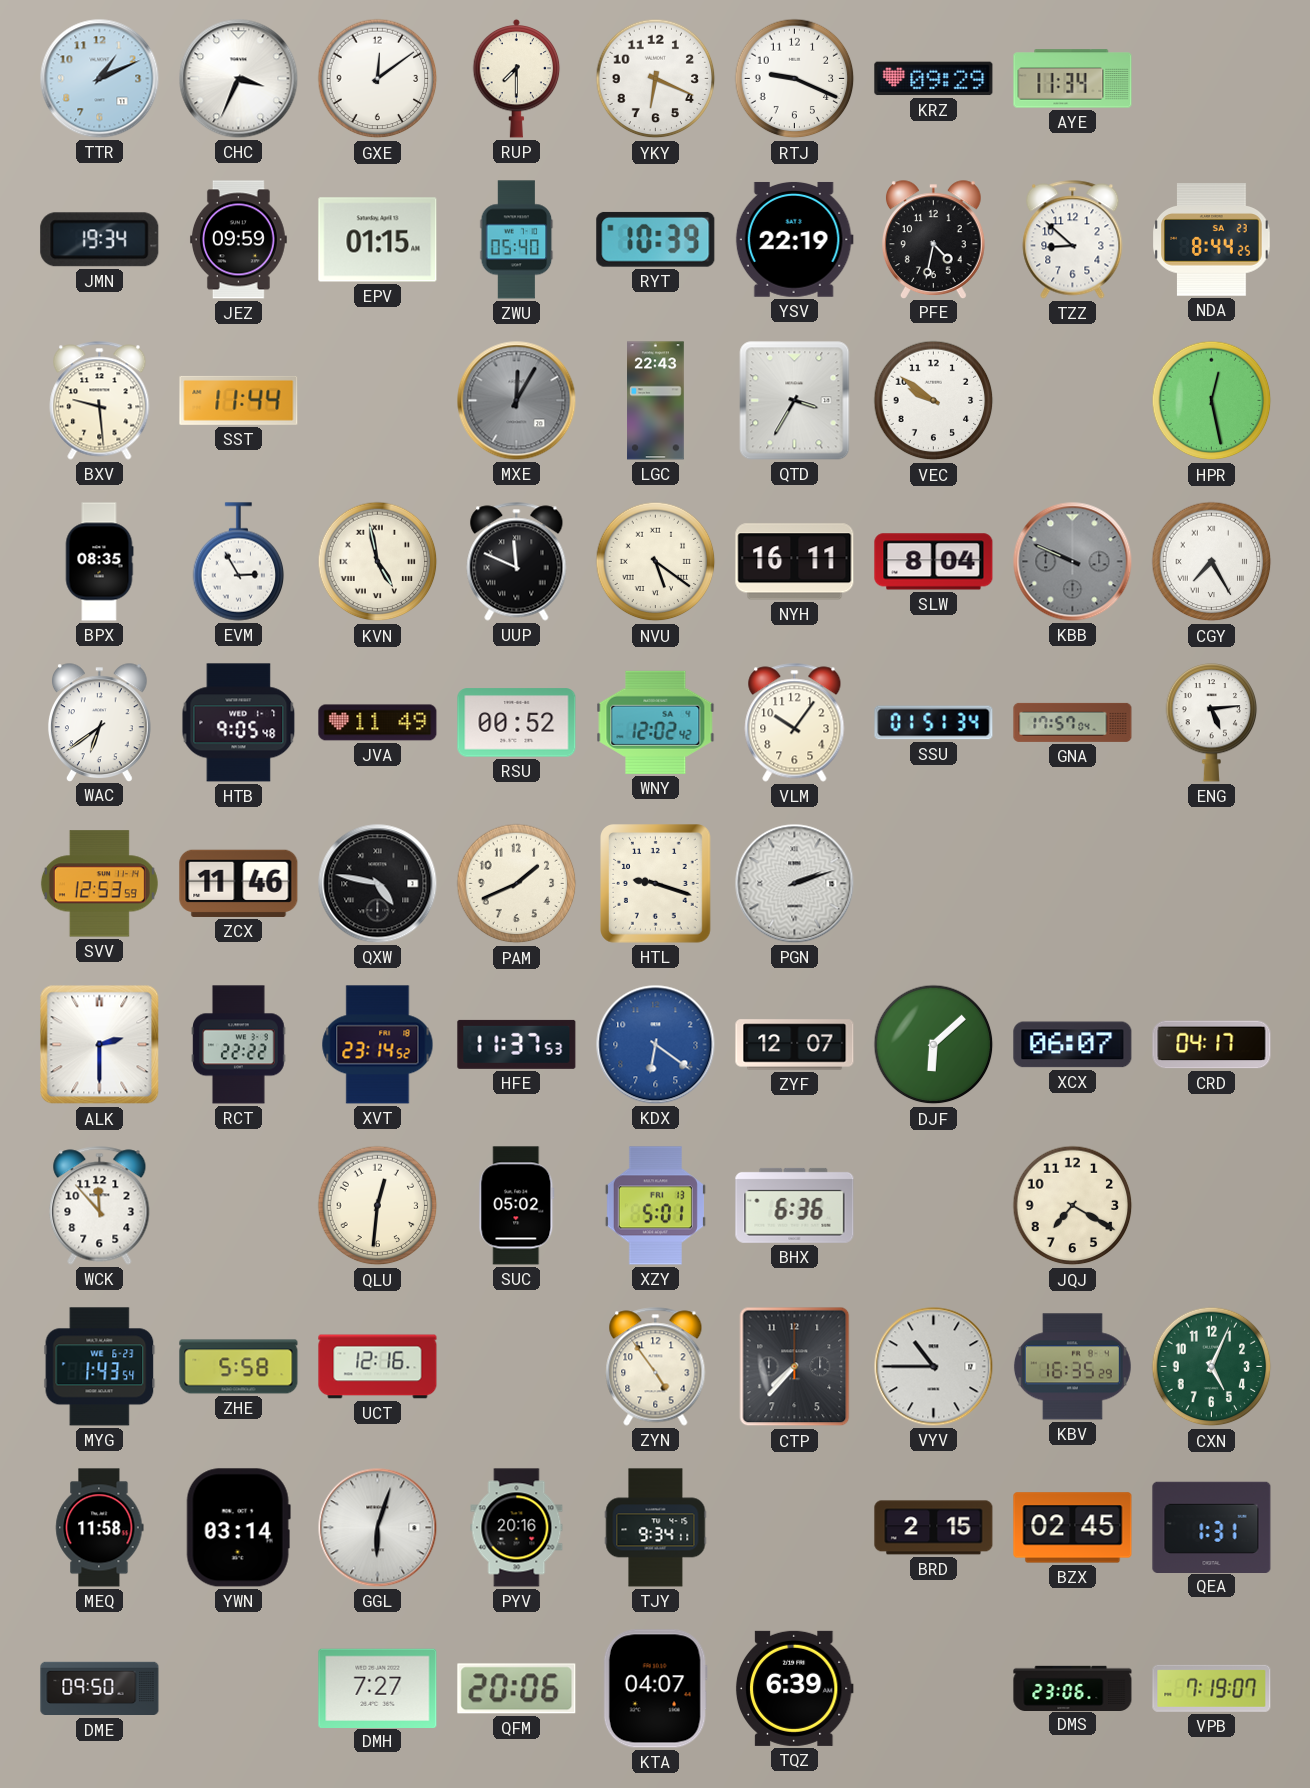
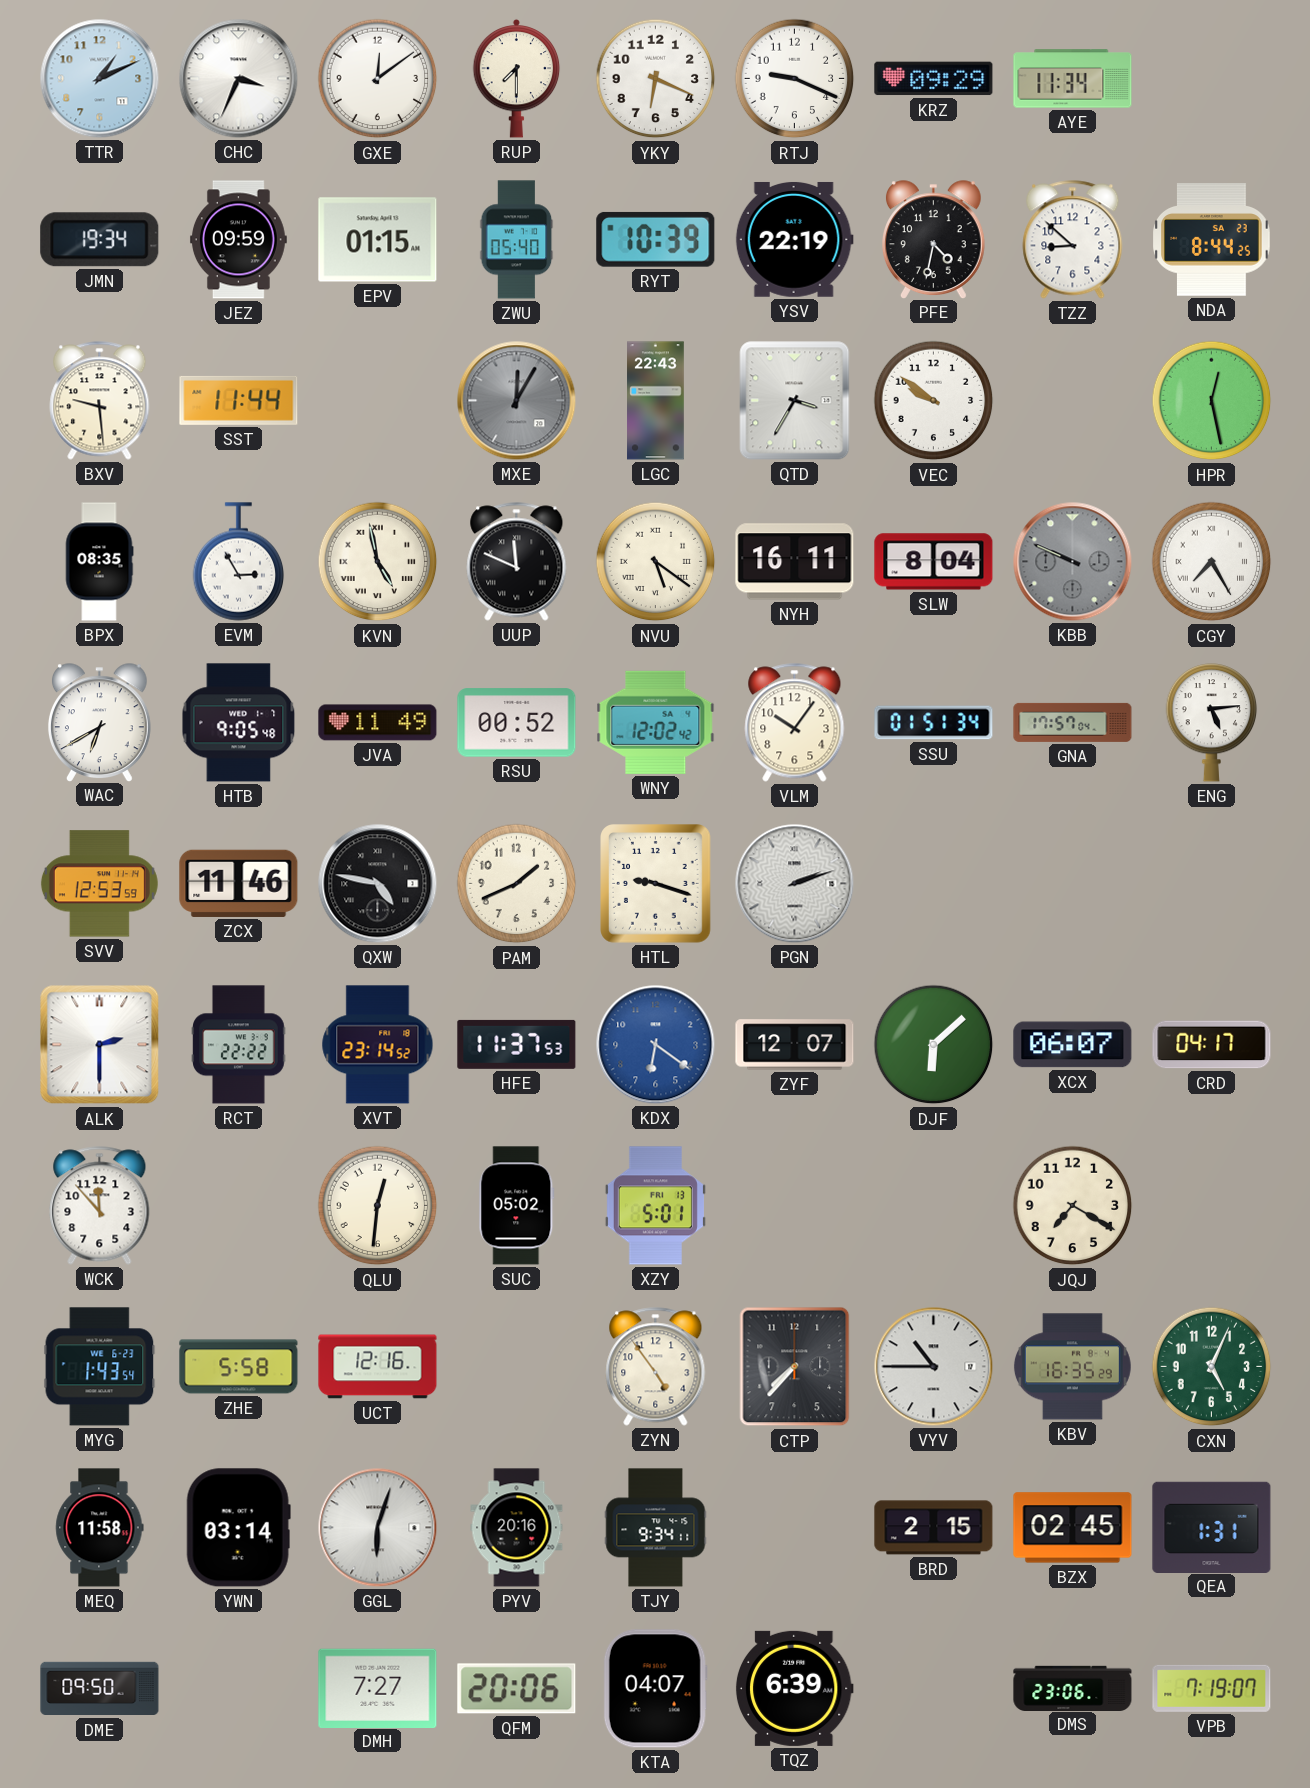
WAC: 6:39 -> 6:40
BHX: 6:36 -> none
